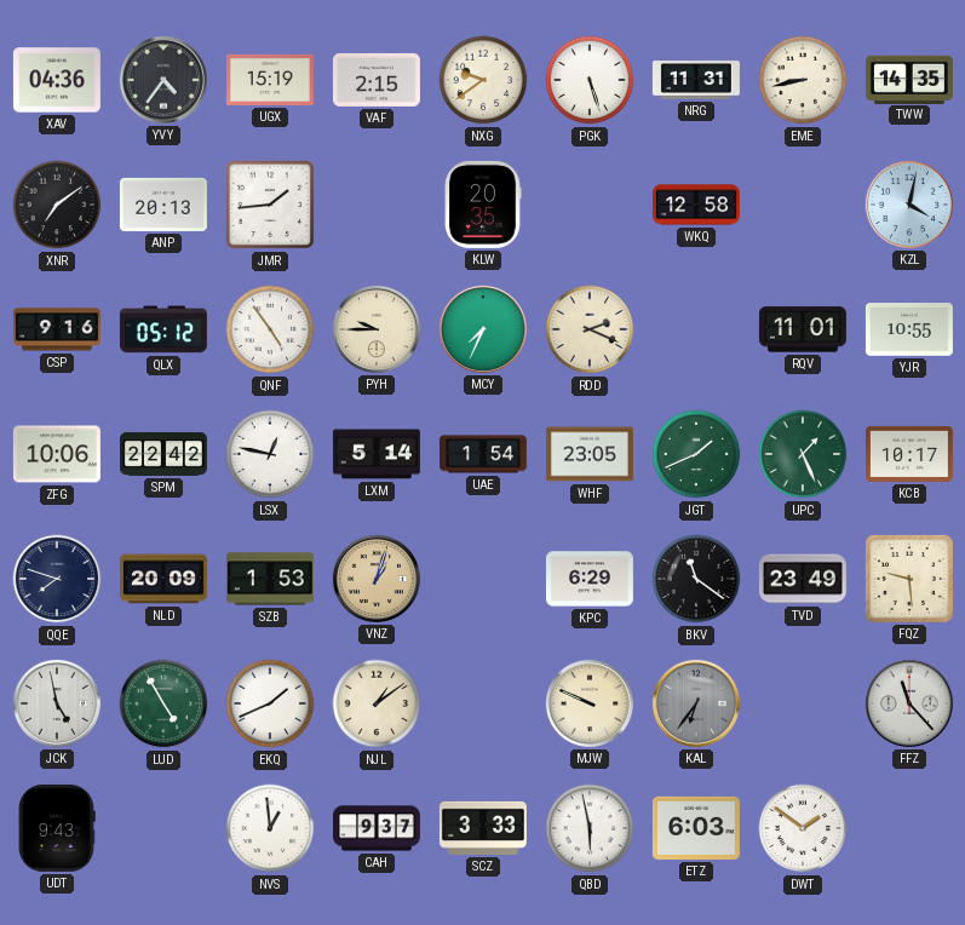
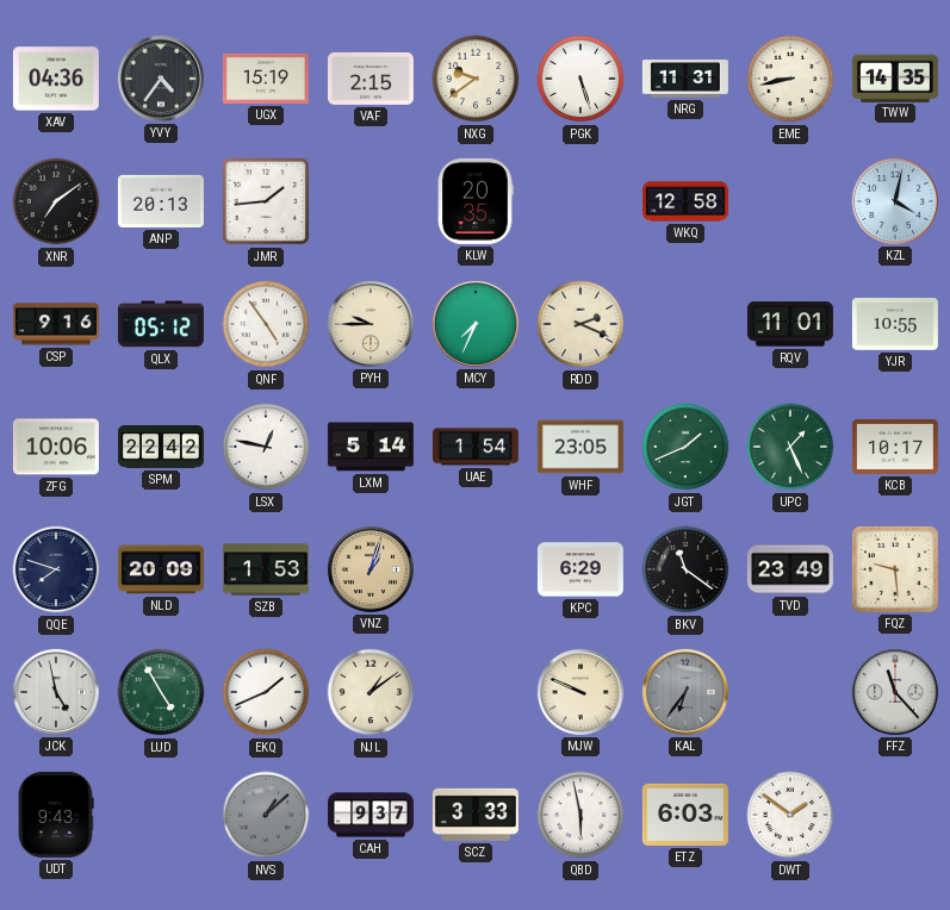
NVS: 12:59 -> 1:08
NVS dial: white -> grey
